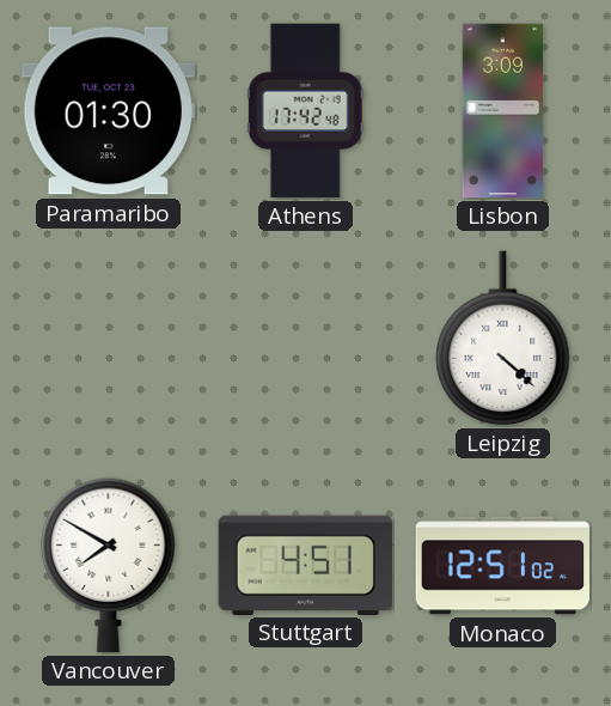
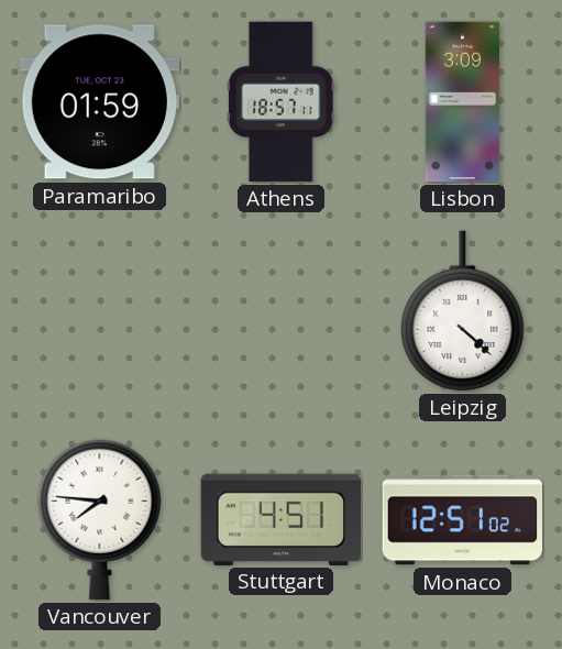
Paramaribo: 01:30 -> 01:59
Athens: 17:42 -> 18:57
Vancouver: 7:50 -> 7:46
